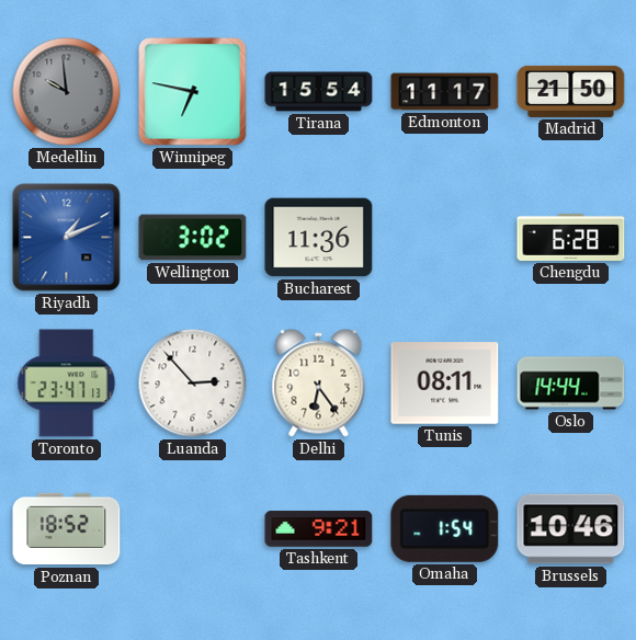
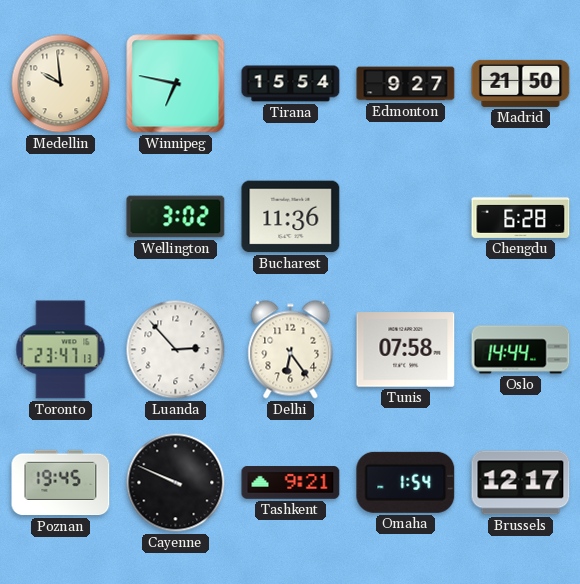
Medellin dial: grey -> cream
Edmonton: 11:17 -> 9:27
Riyadh: 1:11 -> none
Tunis: 08:11 -> 07:58
Poznan: 18:52 -> 19:45
Cayenne: none -> 9:49
Brussels: 10:46 -> 12:17
